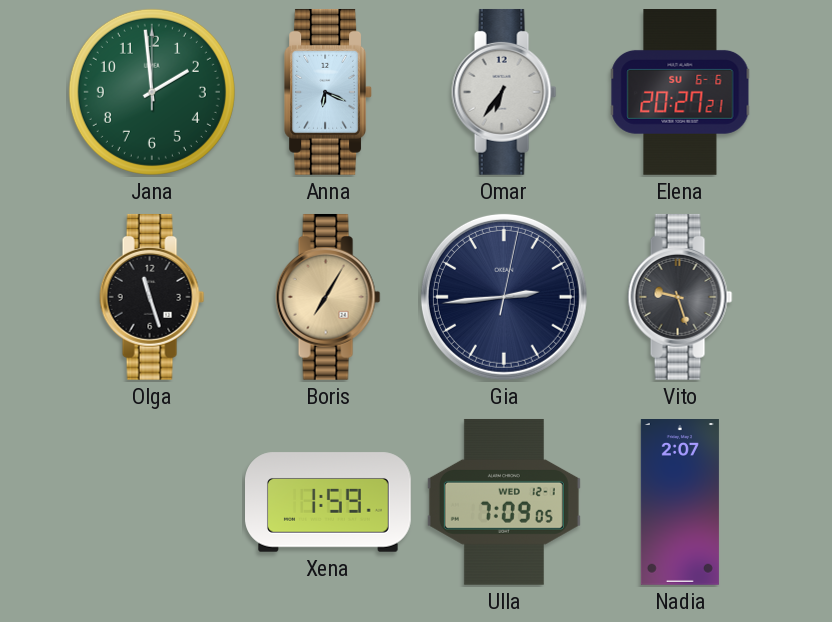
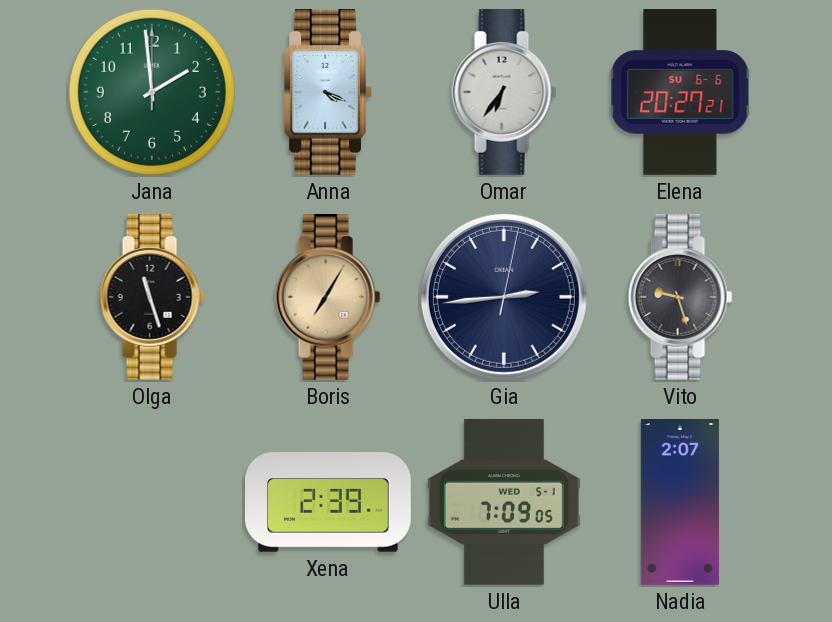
Anna: 6:19 -> 4:19
Xena: 1:59 -> 2:39
Ulla date: WED 12-1 -> WED 5-1
